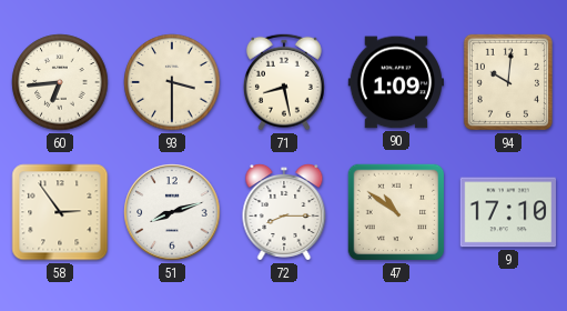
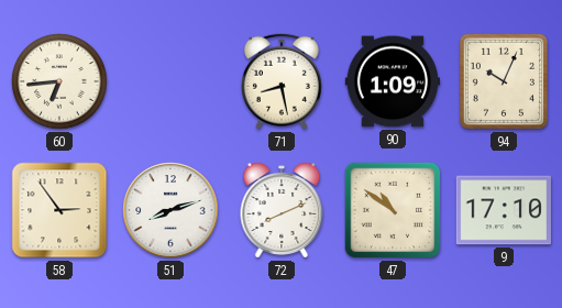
93: 3:30 -> none
94: 10:01 -> 10:04
72: 8:15 -> 8:11
